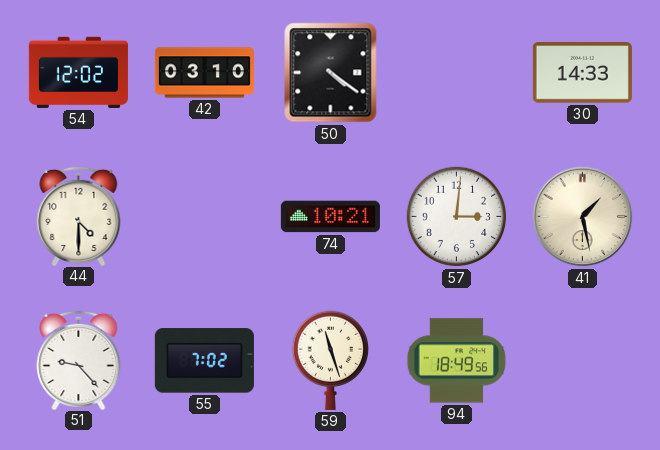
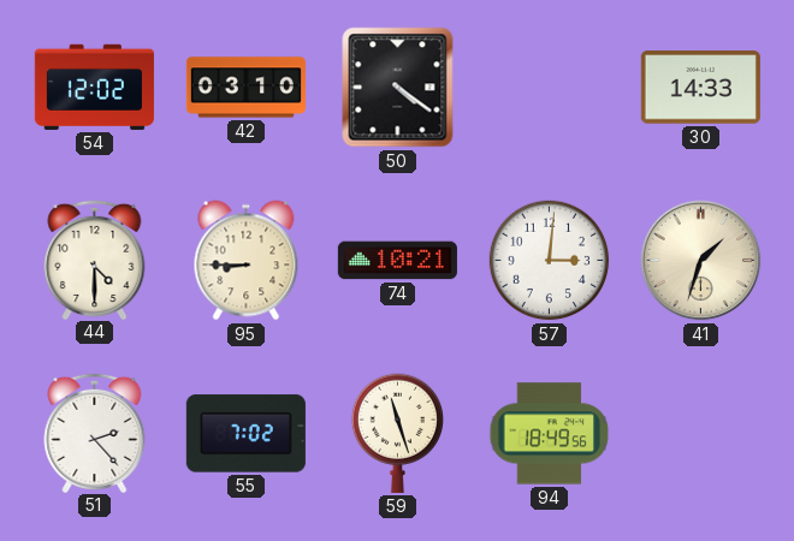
95: none -> 8:45
41: 1:28 -> 1:33
51: 9:23 -> 2:23
